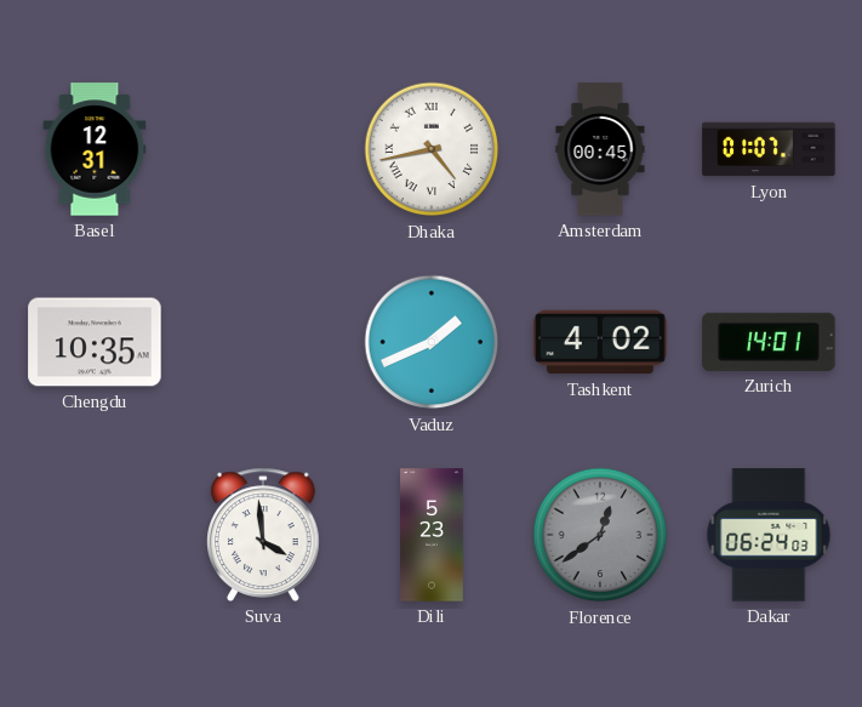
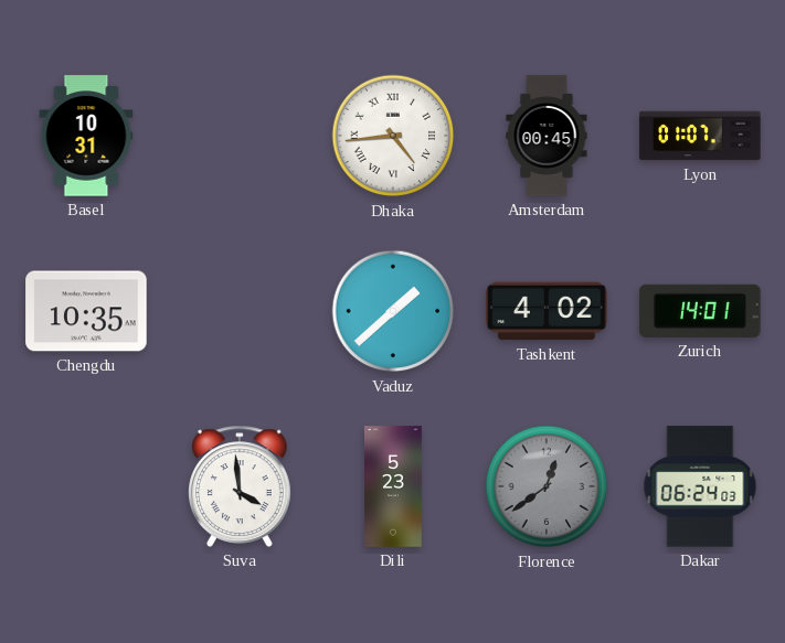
Basel: 12:31 -> 10:31
Dhaka: 4:43 -> 4:44
Vaduz: 1:41 -> 1:38
